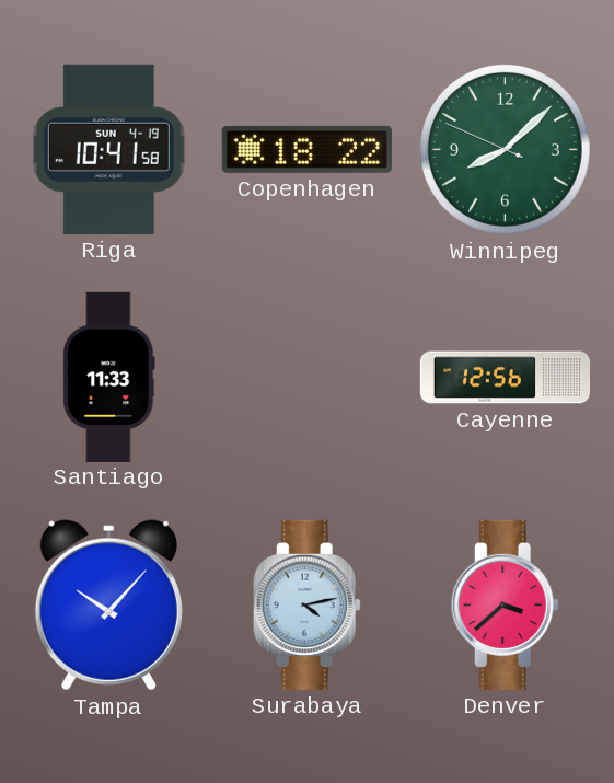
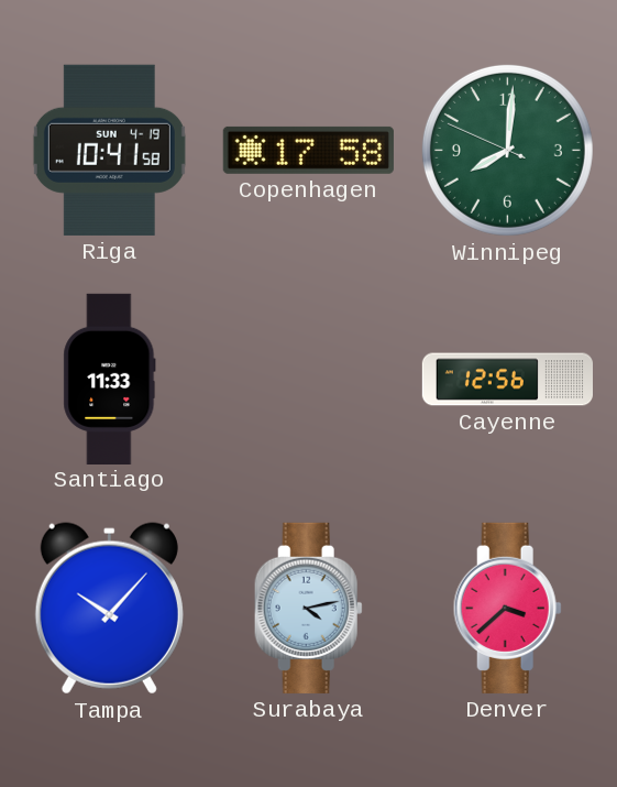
Copenhagen: 18:22 -> 17:58
Winnipeg: 8:07 -> 8:00
